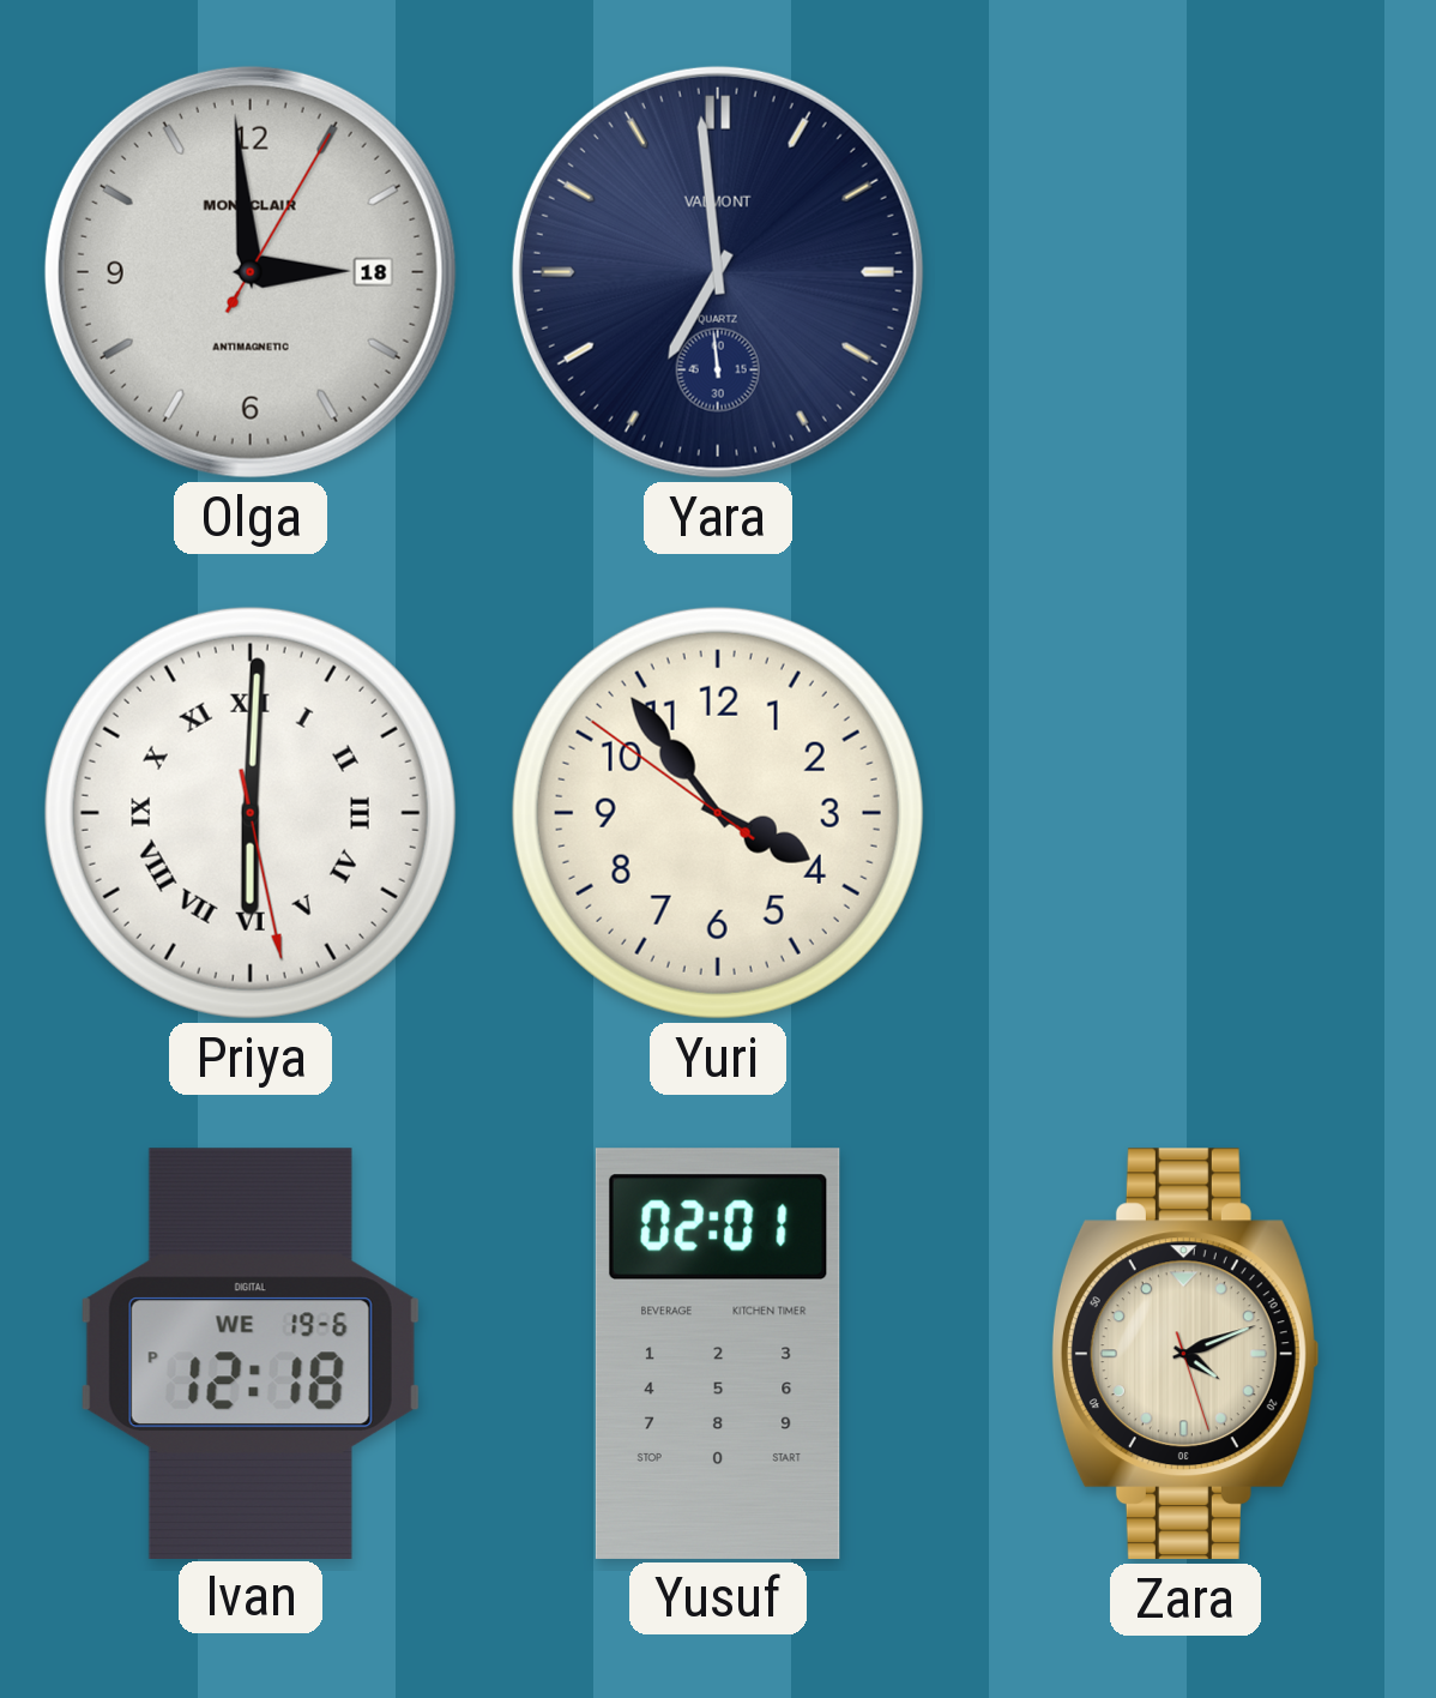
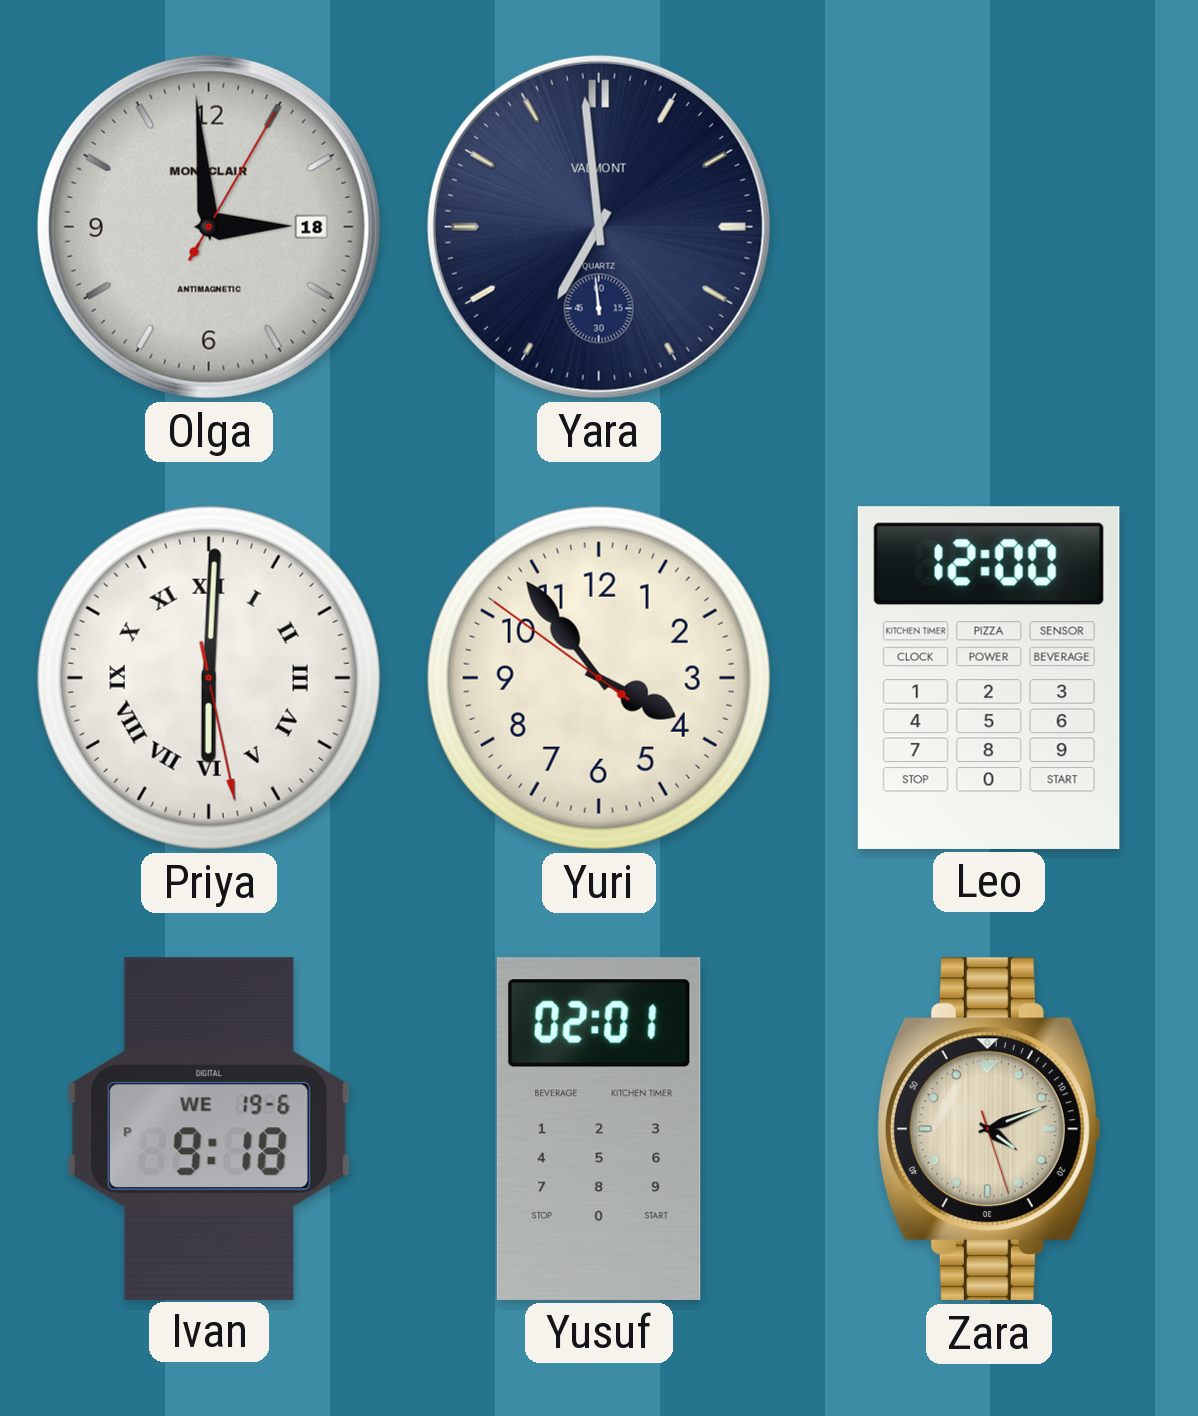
Leo: none -> 12:00
Ivan: 12:18 -> 9:18
